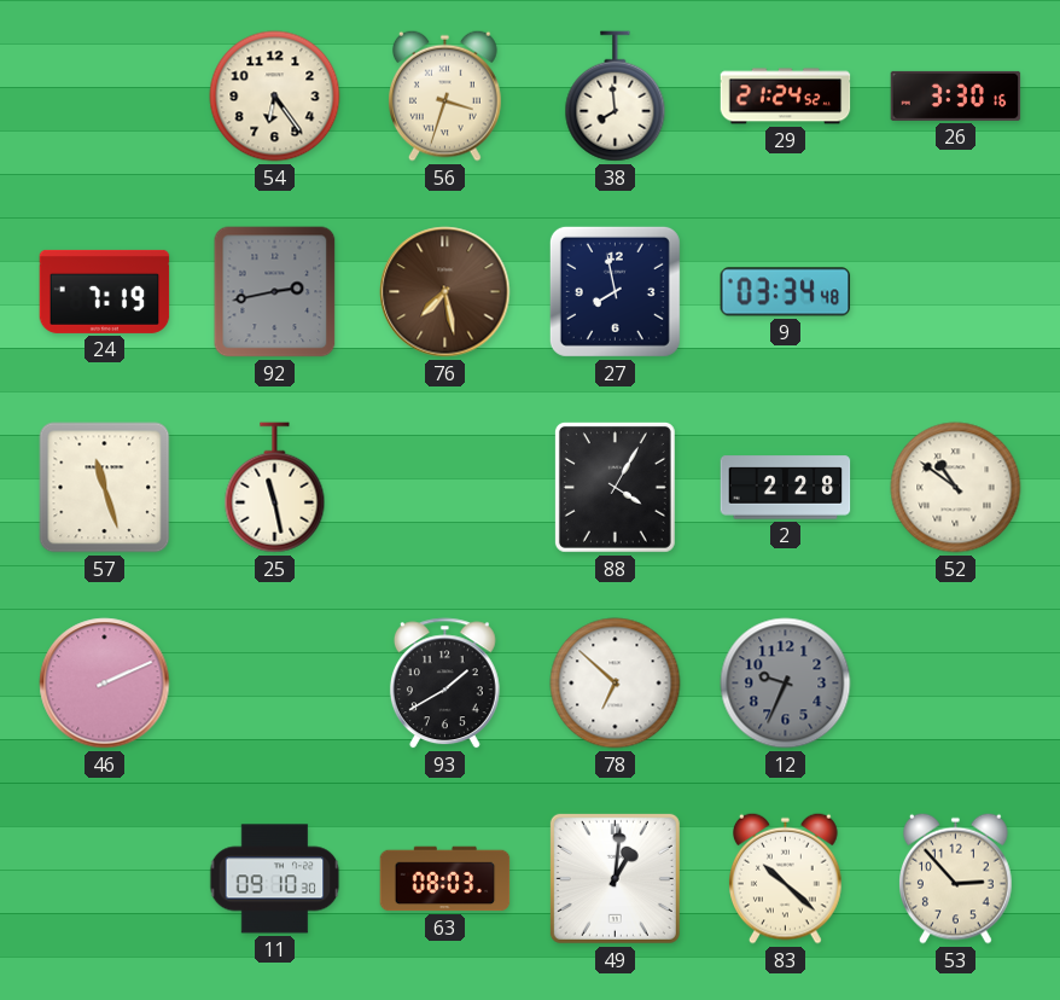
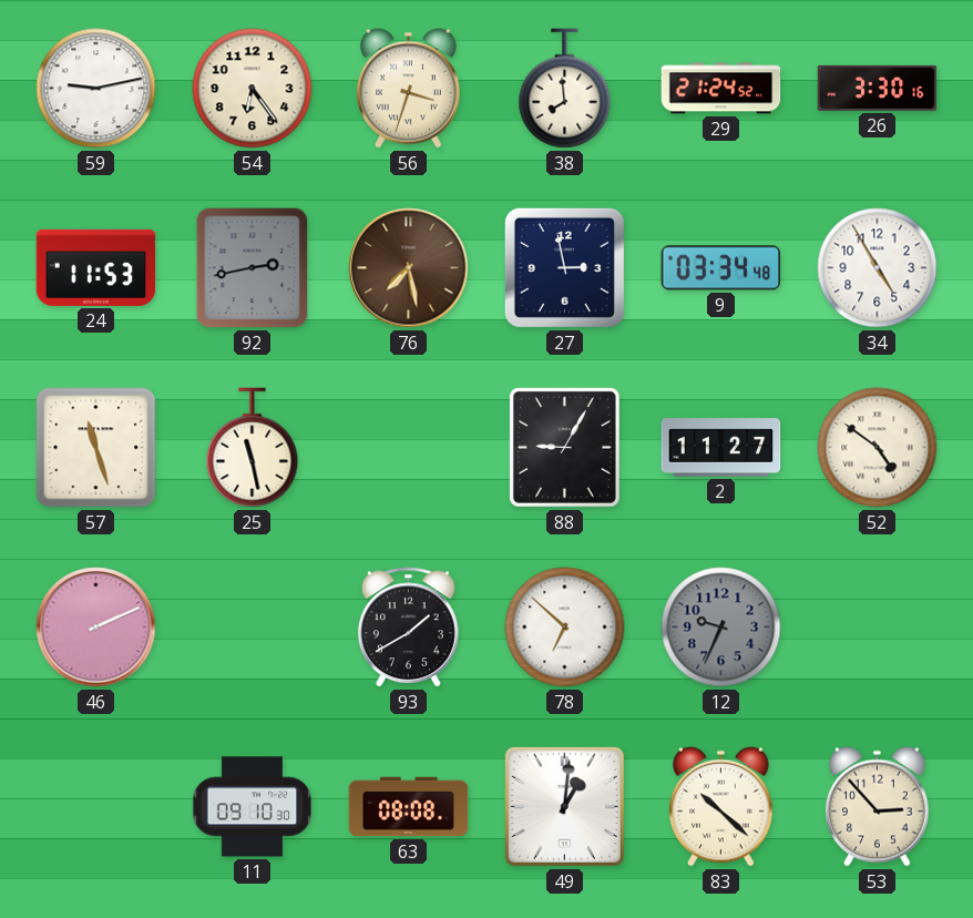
59: none -> 9:13
24: 7:19 -> 11:53
27: 7:58 -> 2:58
34: none -> 4:55
88: 4:05 -> 9:05
2: 2:28 -> 11:27
52: 10:51 -> 4:51
63: 08:03 -> 08:08
